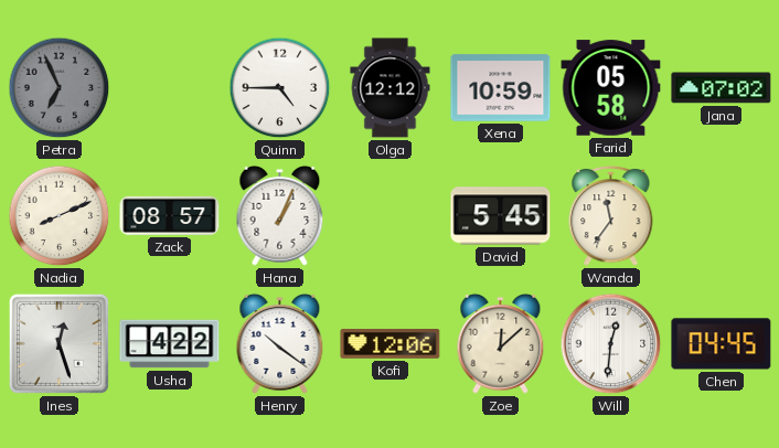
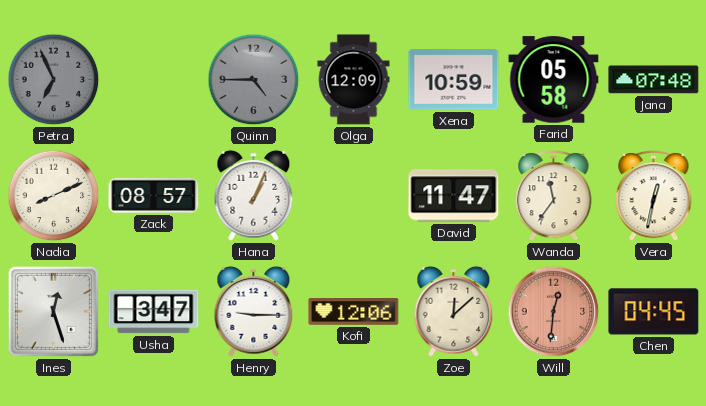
Quinn dial: white -> grey
Olga: 12:12 -> 12:09
Jana: 07:02 -> 07:48
David: 5:45 -> 11:47
Vera: none -> 12:32
Usha: 4:22 -> 3:47
Henry: 10:21 -> 9:15
Will dial: white -> salmon
